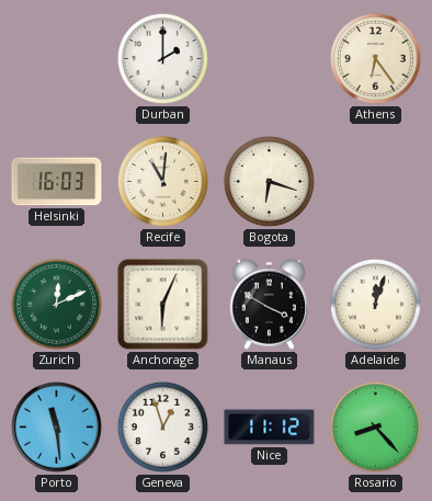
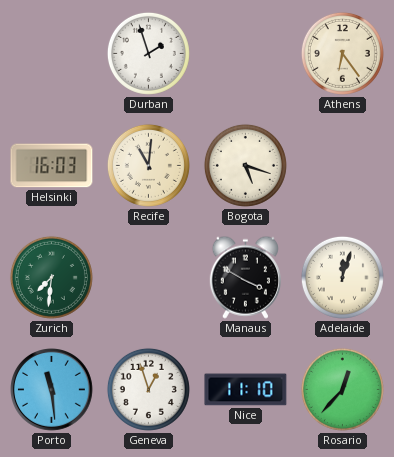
Durban: 2:00 -> 1:57
Bogota: 6:18 -> 5:18
Zurich: 12:11 -> 7:31
Anchorage: 6:04 -> none
Nice: 11:12 -> 11:10
Rosario: 8:23 -> 12:37
